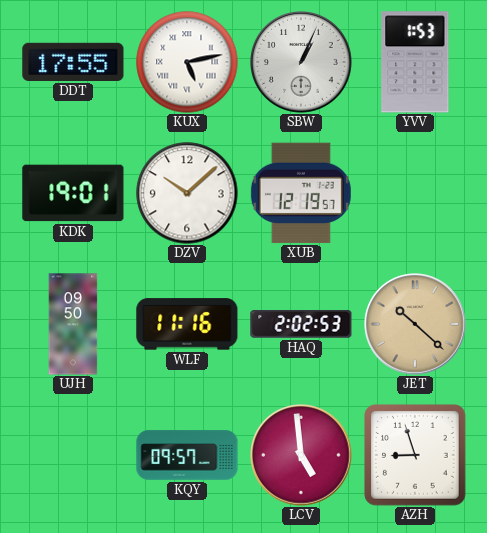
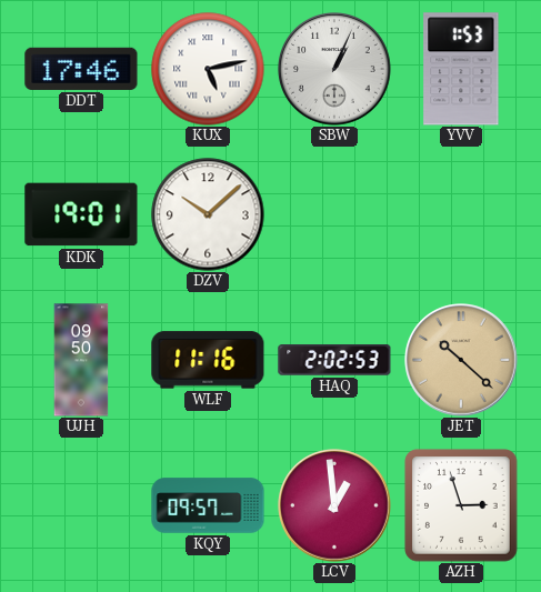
DDT: 17:55 -> 17:46
XUB: 12:19 -> none
LCV: 4:59 -> 12:59
AZH: 8:57 -> 2:57
